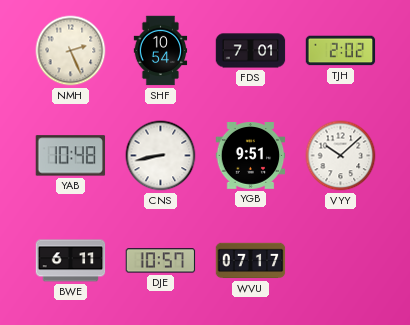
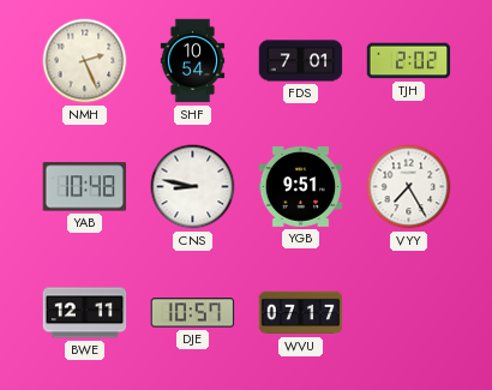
CNS: 8:43 -> 8:47
VYY: 10:08 -> 7:25
BWE: 6:11 -> 12:11
